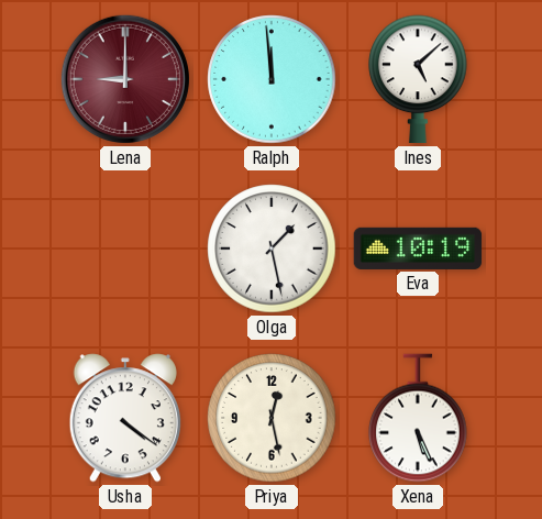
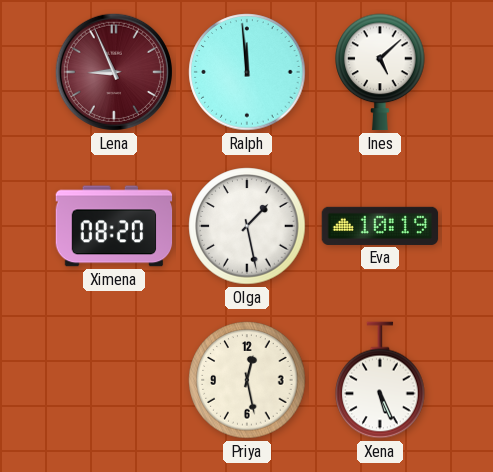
Lena: 9:00 -> 8:56
Ximena: none -> 08:20
Usha: 4:21 -> none
